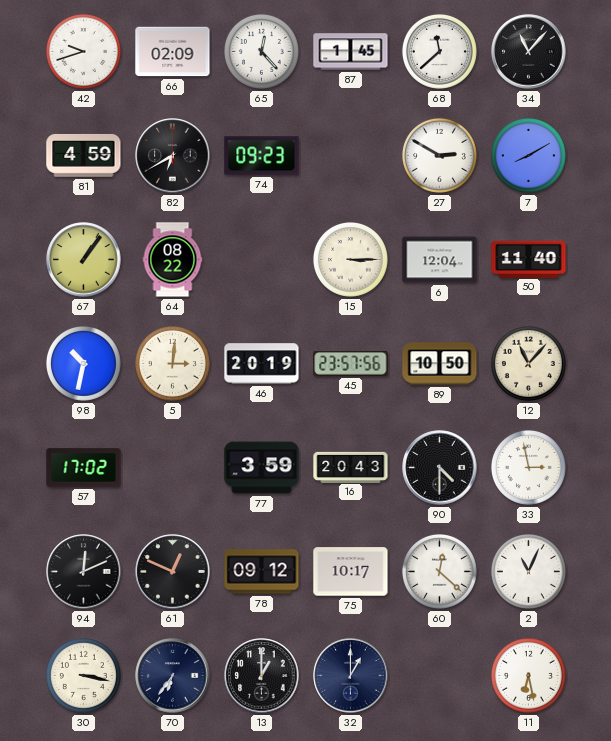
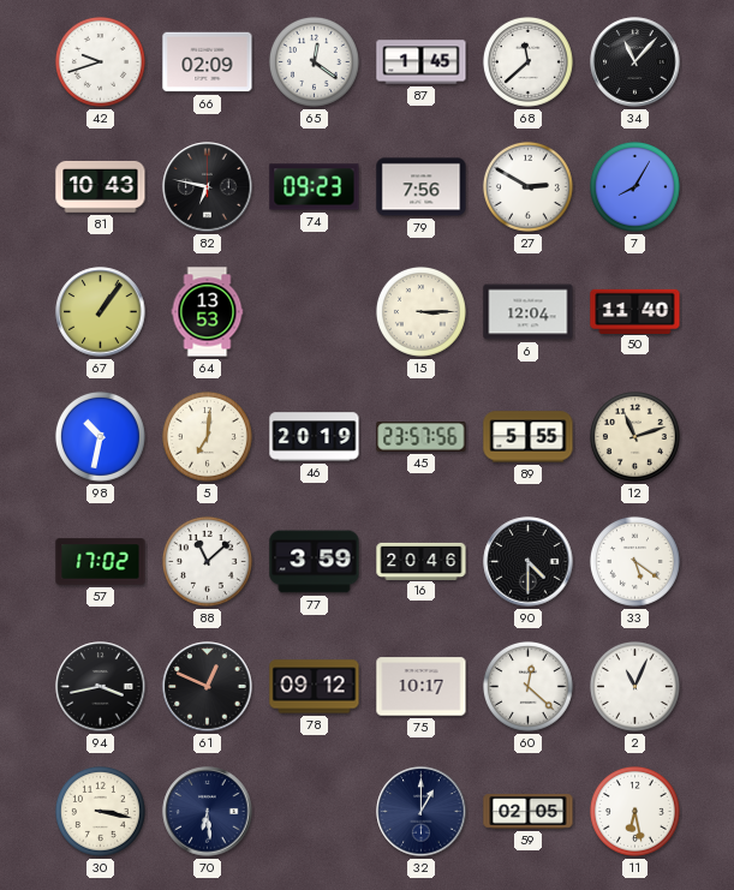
65: 12:23 -> 12:21
81: 4:59 -> 10:43
82: 6:40 -> 6:47
79: none -> 7:56
7: 8:10 -> 8:05
64: 08:22 -> 13:53
5: 3:01 -> 7:01
89: 10:50 -> 5:55
12: 11:07 -> 11:12
88: none -> 11:08
16: 20:43 -> 20:46
33: 2:58 -> 5:21
94: 12:11 -> 3:43
70: 6:36 -> 6:29
13: 1:00 -> none
59: none -> 02:05
